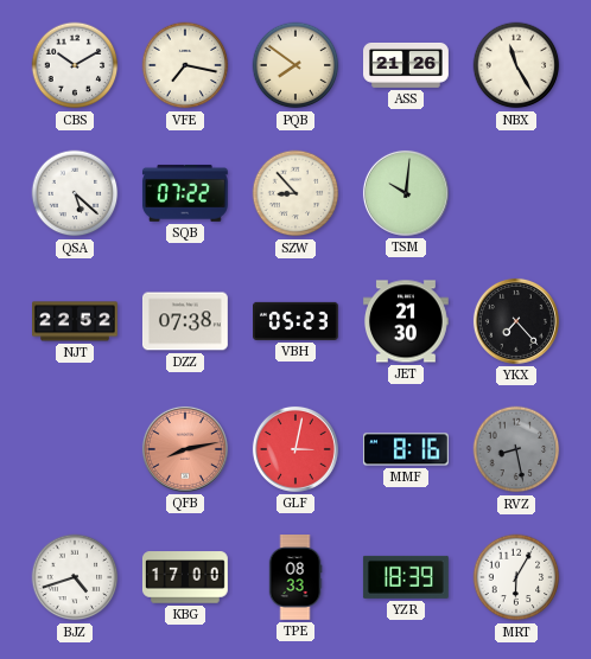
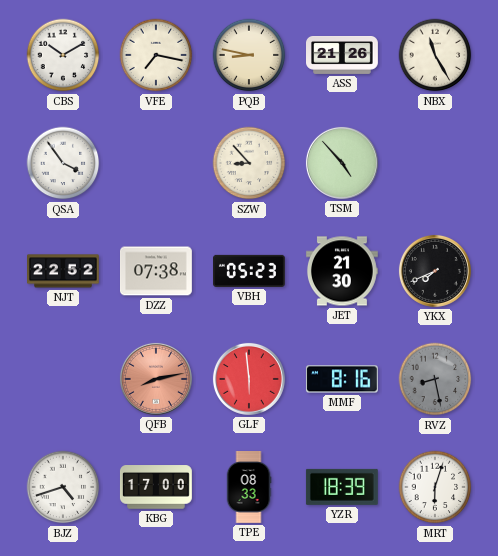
PQB: 7:51 -> 8:47
QSA: 5:22 -> 3:54
SQB: 07:22 -> none
TSM: 10:01 -> 4:53
YKX: 7:23 -> 7:41
GLF: 3:02 -> 5:59
MRT: 6:05 -> 6:03
